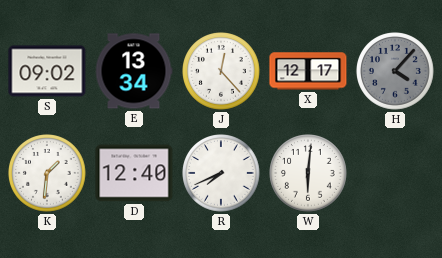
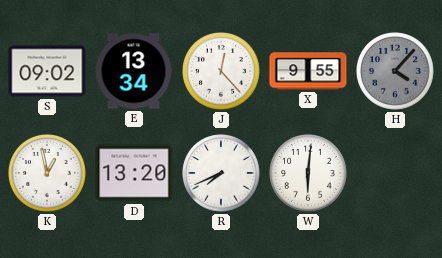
X: 12:17 -> 9:55
K: 1:31 -> 12:58
D: 12:40 -> 13:20
